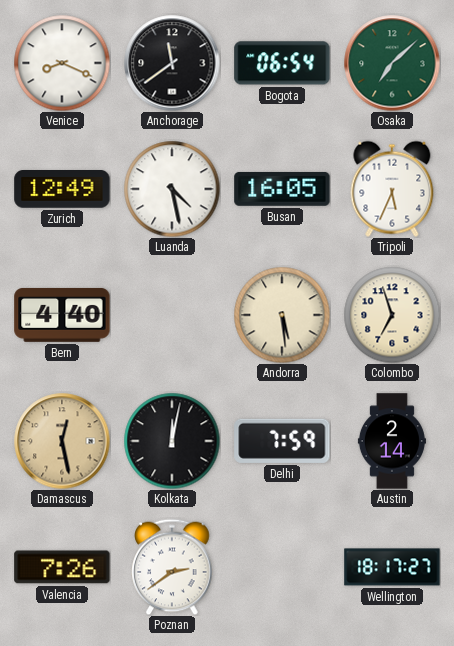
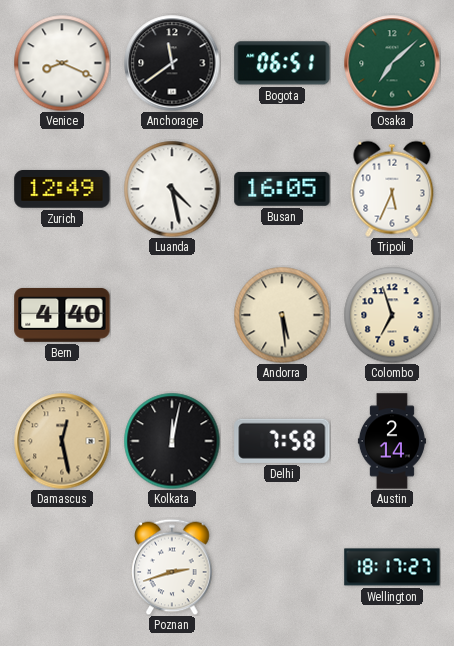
Bogota: 06:54 -> 06:51
Delhi: 7:59 -> 7:58
Valencia: 7:26 -> none
Poznan: 2:39 -> 2:42
